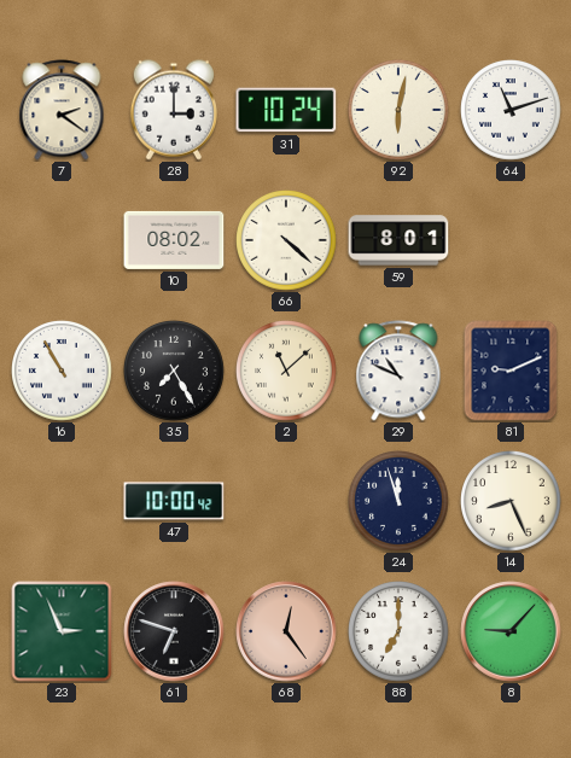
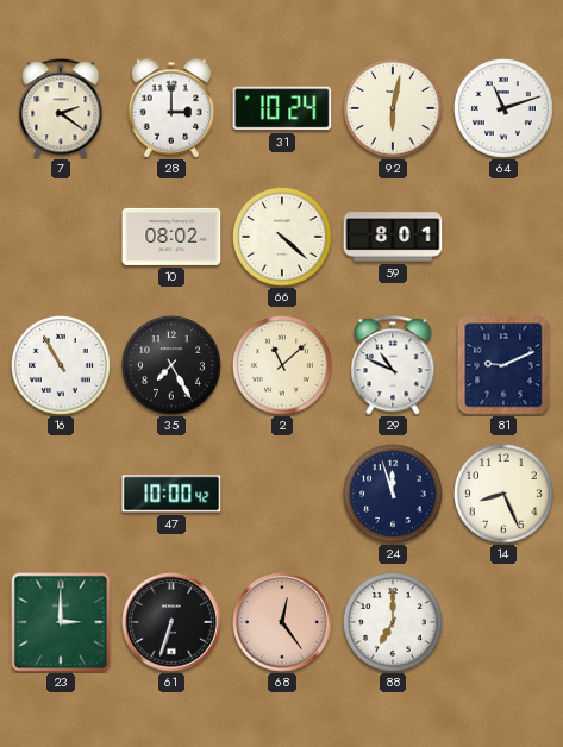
23: 2:56 -> 3:00
61: 6:48 -> 6:33
8: 9:07 -> none
